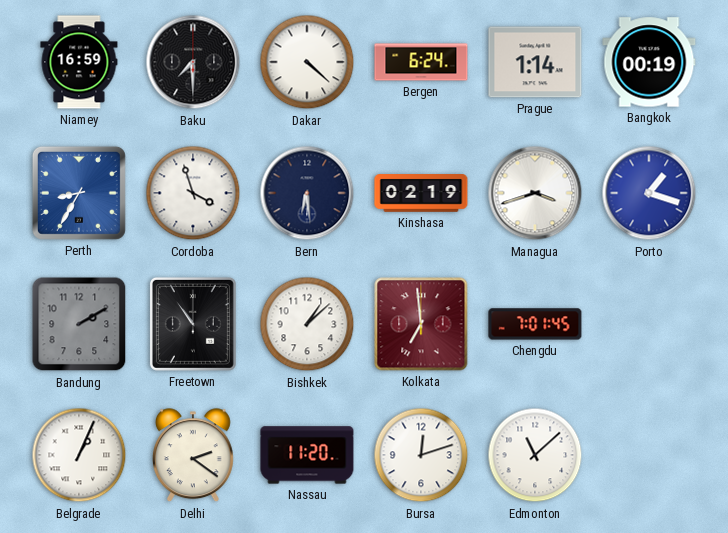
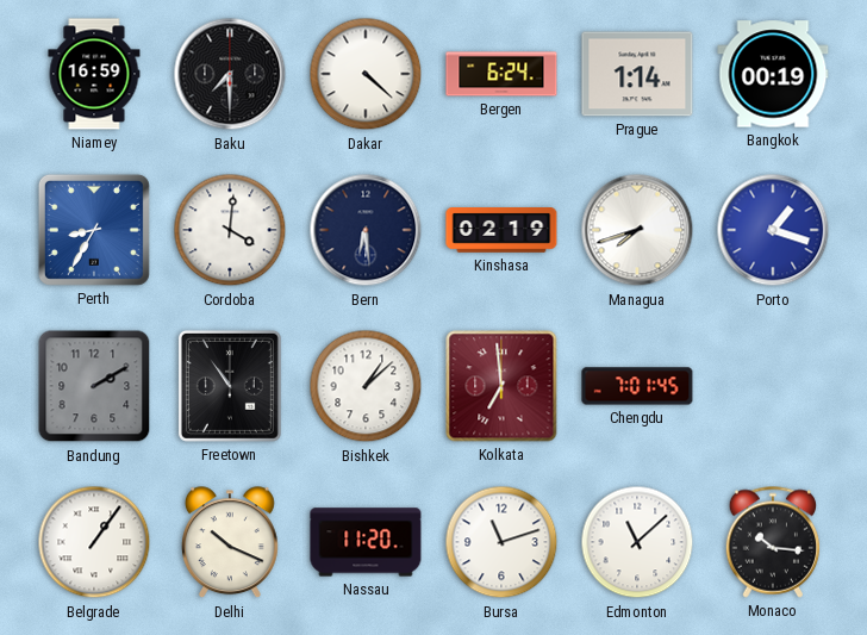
Cordoba: 3:57 -> 4:01
Managua: 3:42 -> 7:42
Belgrade: 1:04 -> 1:06
Delhi: 2:21 -> 10:19
Bursa: 12:12 -> 11:12
Monaco: none -> 10:16
